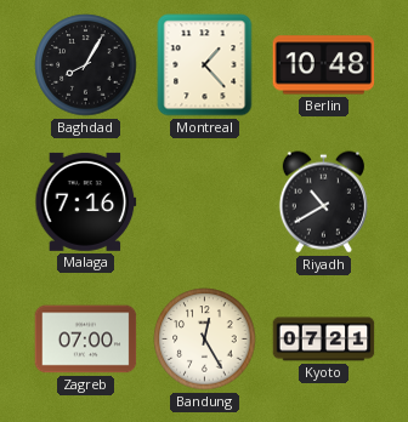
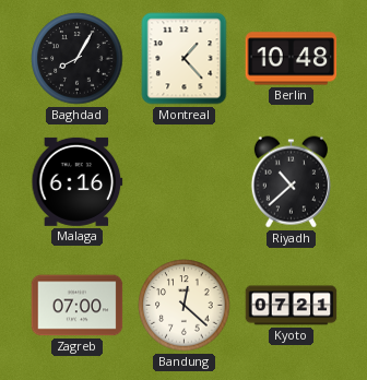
Malaga: 7:16 -> 6:16
Riyadh: 10:40 -> 10:38
Bandung: 12:25 -> 12:22
